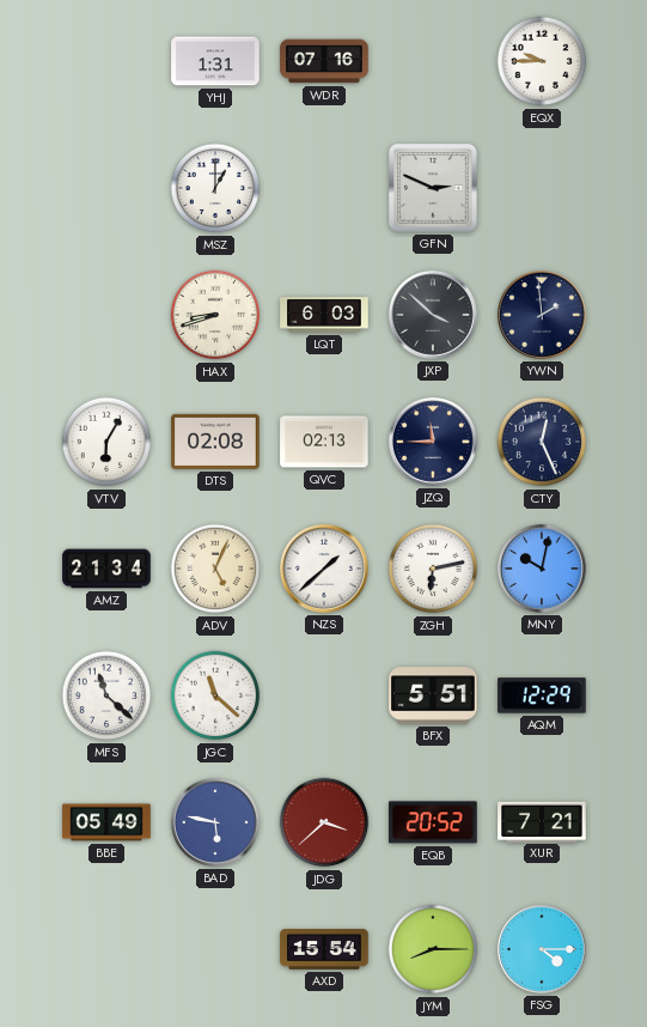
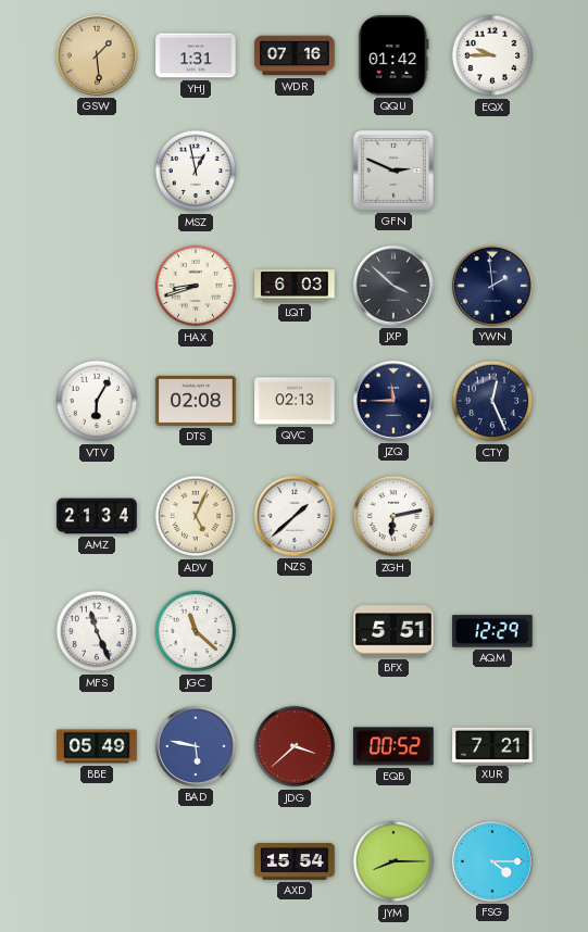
GSW: none -> 1:29
QQU: none -> 01:42
MSZ: 1:00 -> 12:58
MNY: 10:02 -> none
MFS: 11:22 -> 11:26
EQB: 20:52 -> 00:52
